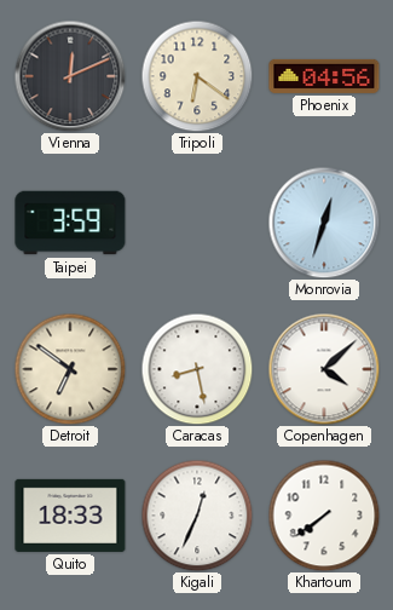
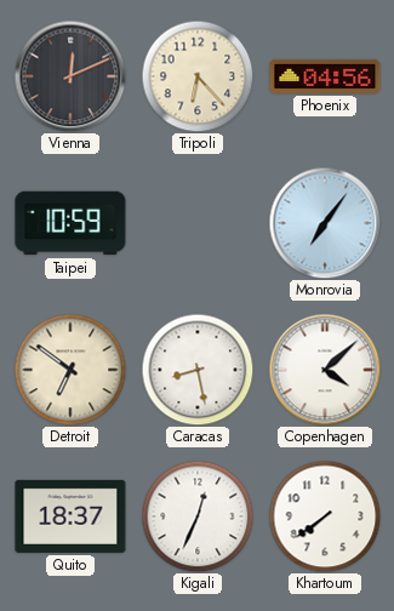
Tripoli: 6:21 -> 6:23
Taipei: 3:59 -> 10:59
Monrovia: 12:33 -> 7:06
Quito: 18:33 -> 18:37
